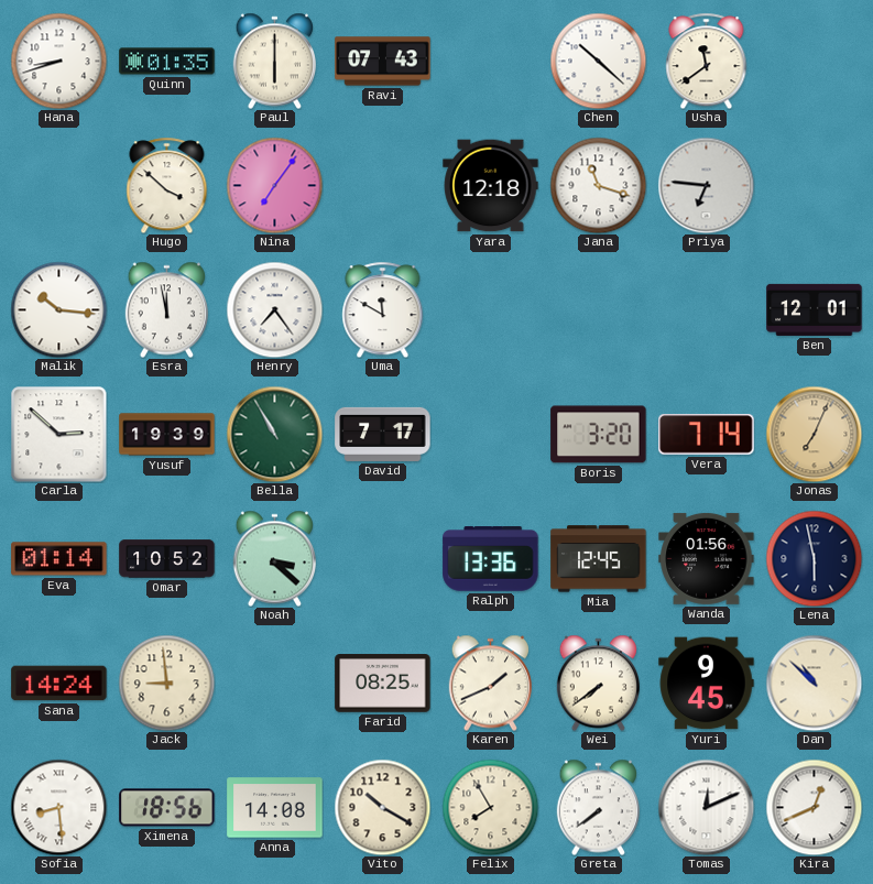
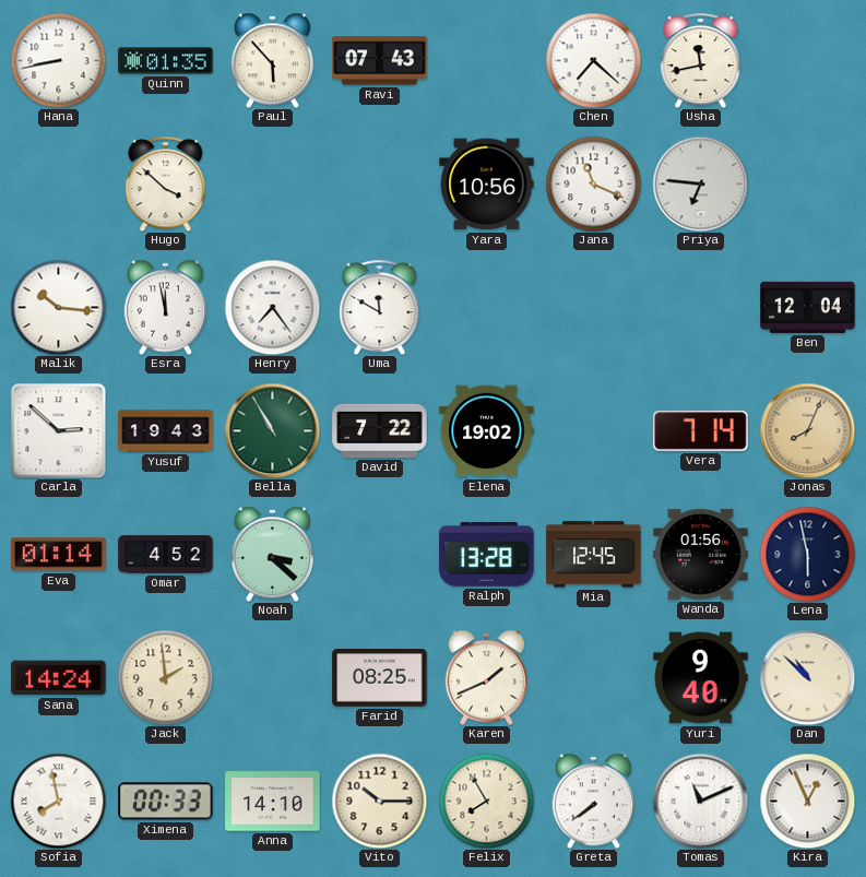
Hana: 8:42 -> 8:43
Paul: 6:00 -> 5:53
Chen: 10:22 -> 7:22
Usha: 11:39 -> 11:43
Nina: 7:06 -> none
Yara: 12:18 -> 10:56
Jana: 11:18 -> 11:19
Ben: 12:01 -> 12:04
Yusuf: 19:39 -> 19:43
David: 7:17 -> 7:22
Elena: none -> 19:02
Boris: 3:20 -> none
Jonas: 7:04 -> 8:04
Omar: 10:52 -> 4:52
Ralph: 13:36 -> 13:28
Jack: 8:59 -> 1:59
Wei: 7:39 -> none
Yuri: 9:45 -> 9:40
Sofia: 8:29 -> 7:58
Ximena: 18:56 -> 00:33
Anna: 14:08 -> 14:10
Vito: 10:20 -> 10:15
Tomas: 12:11 -> 11:11
Kira: 12:41 -> 12:56
